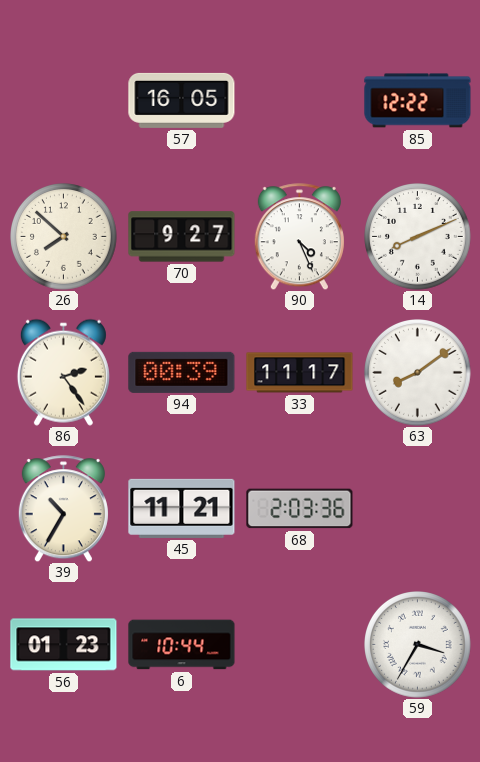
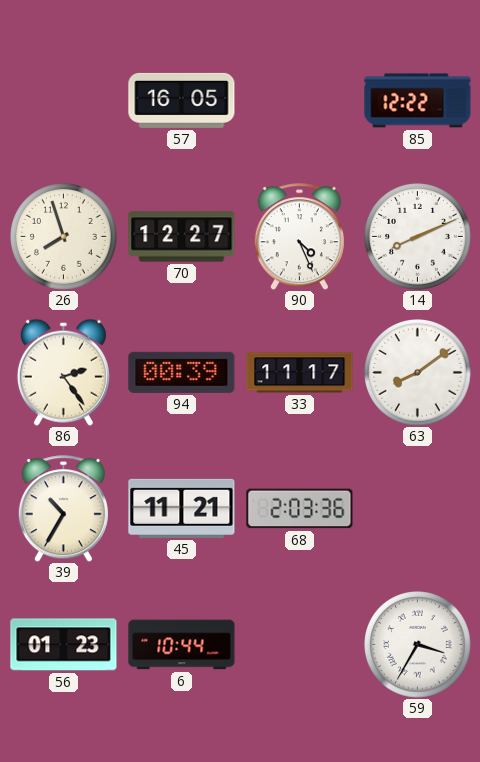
26: 7:52 -> 7:57
70: 9:27 -> 12:27
